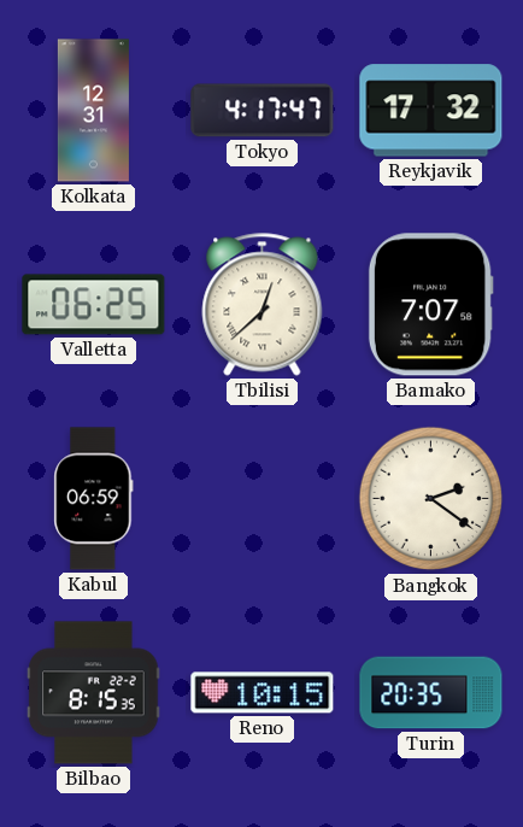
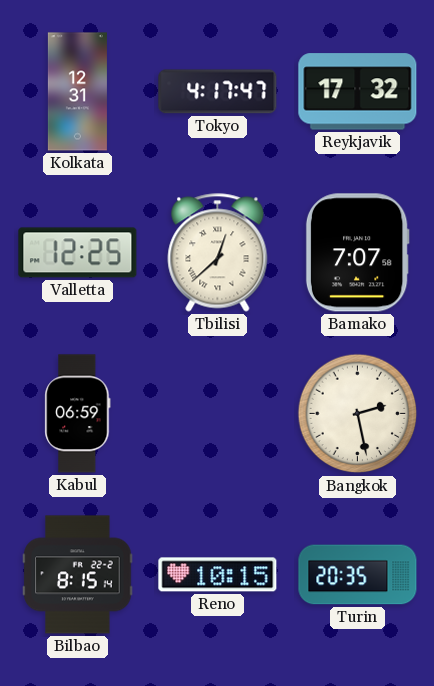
Valletta: 06:25 -> 12:25
Bangkok: 2:21 -> 2:28
Bilbao: 8:15:35 -> 8:15:14
